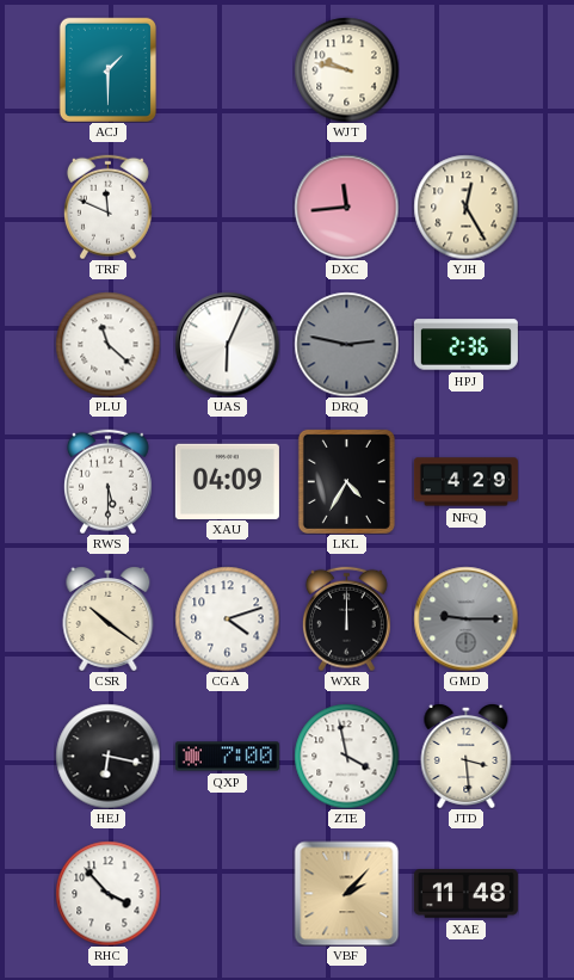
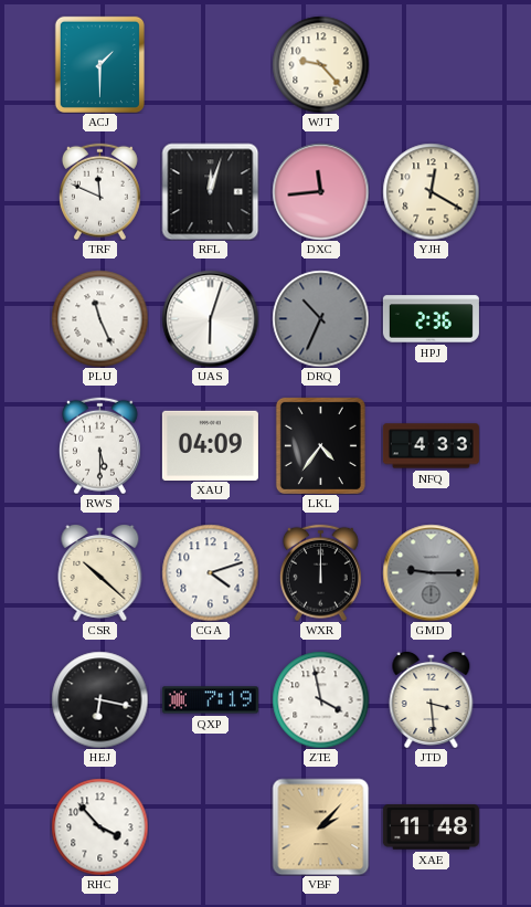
WJT: 9:47 -> 9:23
RFL: none -> 12:03
YJH: 12:25 -> 12:20
PLU: 11:22 -> 11:26
UAS: 6:04 -> 6:03
DRQ: 2:47 -> 10:34
LKL: 4:35 -> 4:36
NFQ: 4:29 -> 4:33
CSR: 10:21 -> 10:22
QXP: 7:00 -> 7:19
